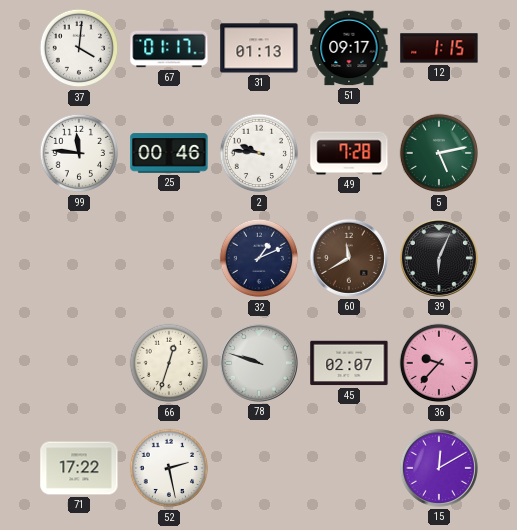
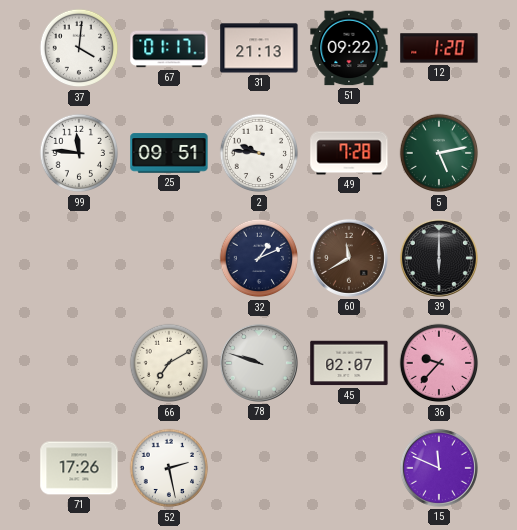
31: 01:13 -> 21:13
51: 09:17 -> 09:22
12: 1:15 -> 1:20
25: 00:46 -> 09:51
39: 6:04 -> 6:00
66: 12:33 -> 7:10
71: 17:22 -> 17:26
15: 12:10 -> 11:49
